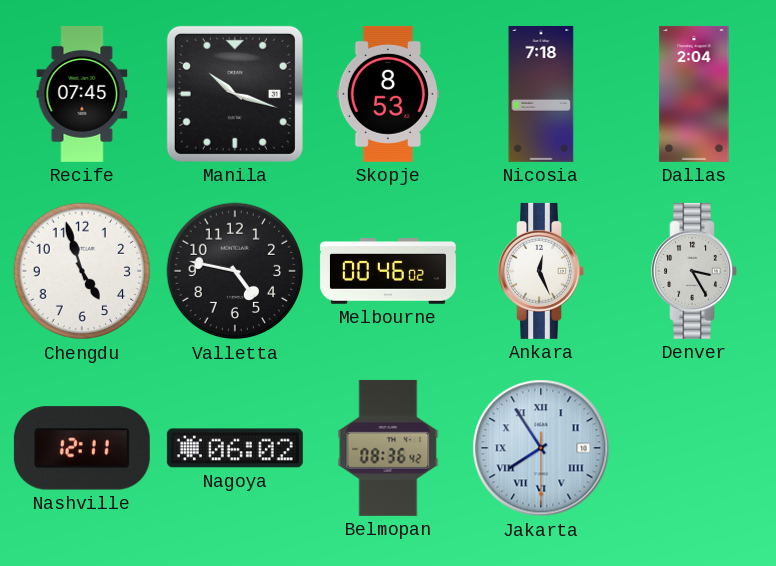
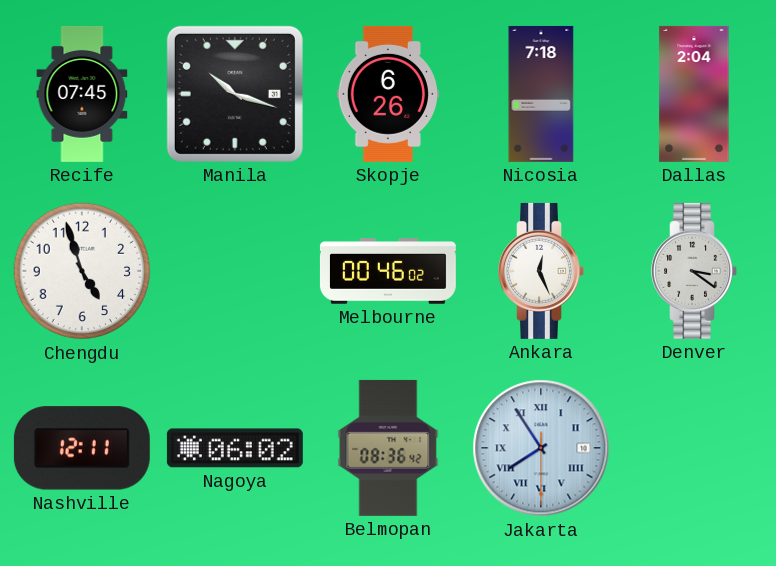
Skopje: 8:53 -> 6:26
Valletta: 4:47 -> none
Denver: 3:25 -> 3:21
